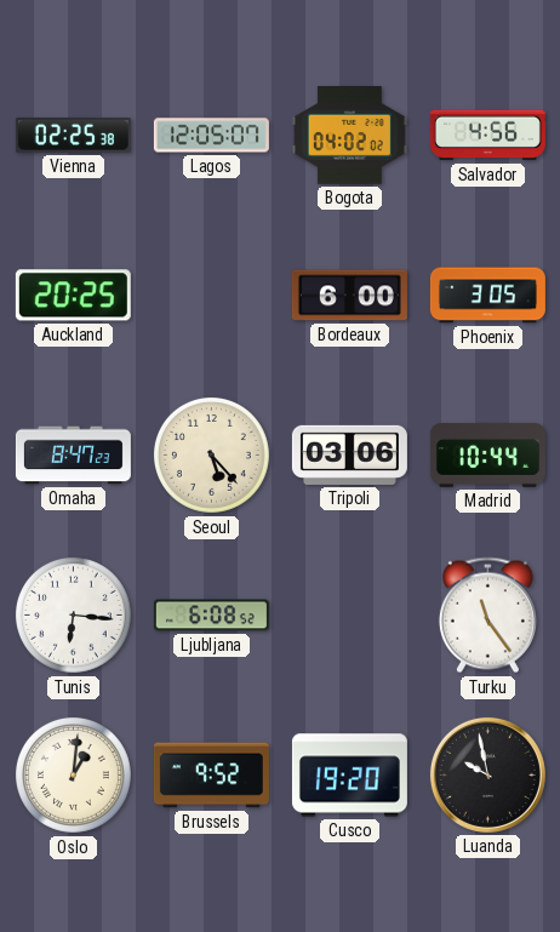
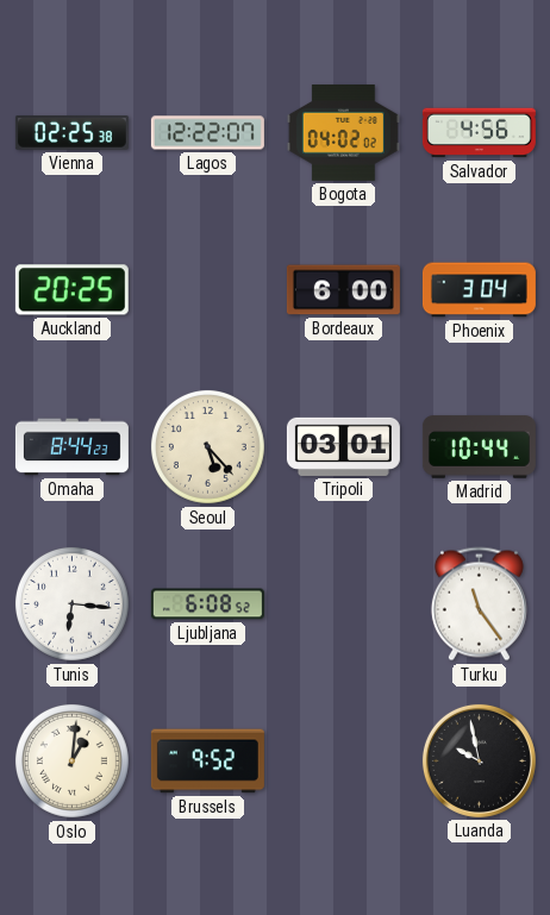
Lagos: 12:05 -> 12:22
Phoenix: 3:05 -> 3:04
Omaha: 8:47 -> 8:44
Tripoli: 03:06 -> 03:01
Cusco: 19:20 -> none
